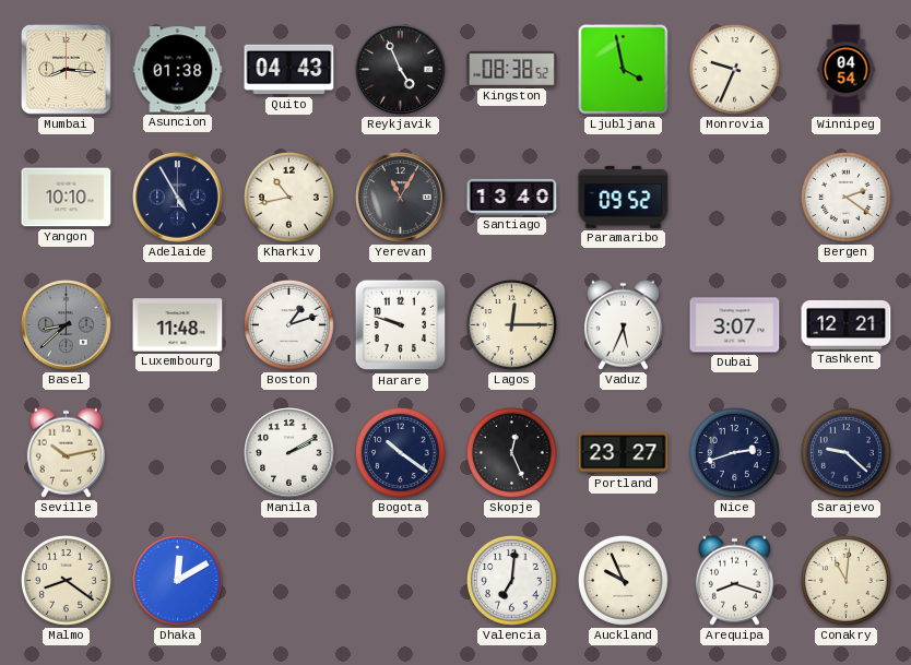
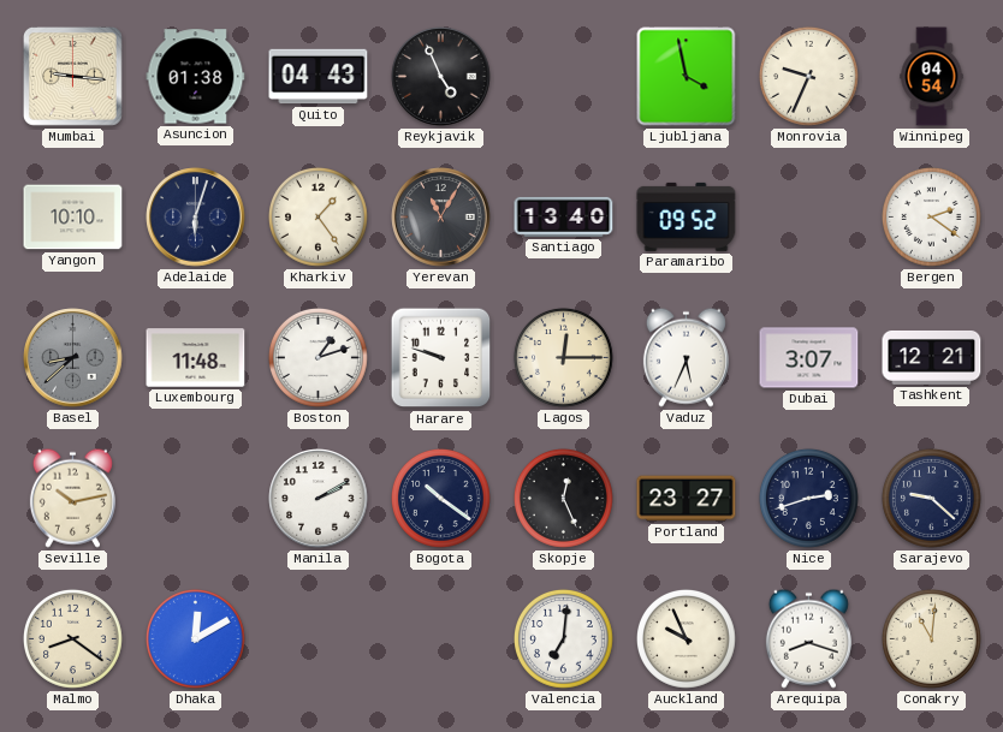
Mumbai: 8:16 -> 9:16
Kingston: 08:38 -> none
Adelaide: 4:55 -> 6:03
Kharkiv: 10:43 -> 1:24
